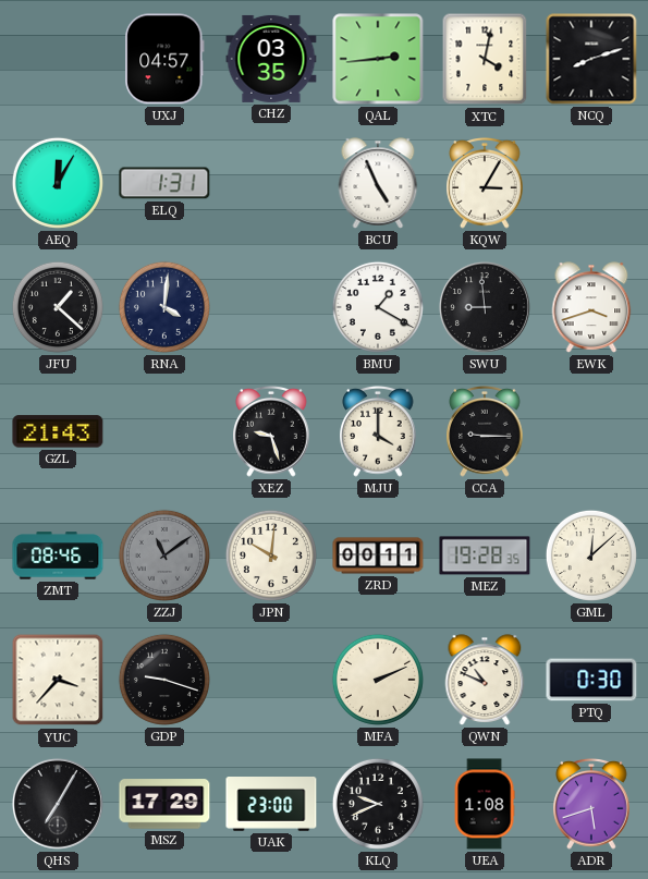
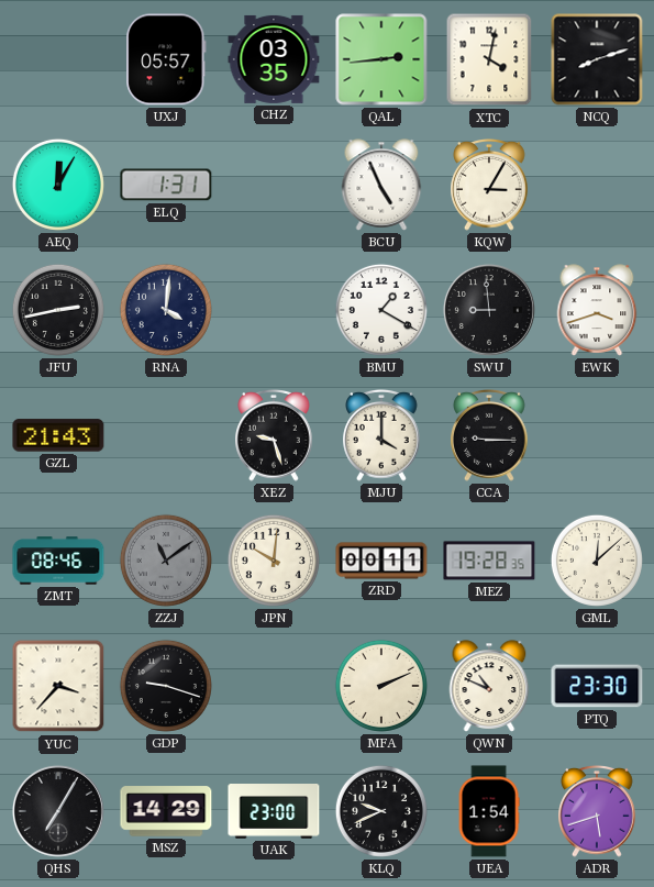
UXJ: 04:57 -> 05:57
JFU: 1:22 -> 2:43
PTQ: 0:30 -> 23:30
MSZ: 17:29 -> 14:29
UEA: 1:08 -> 1:54
